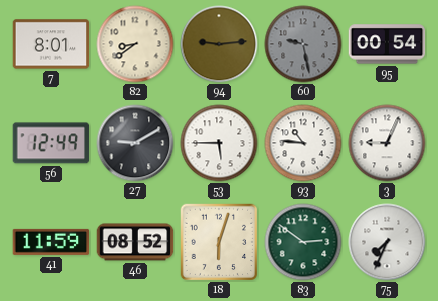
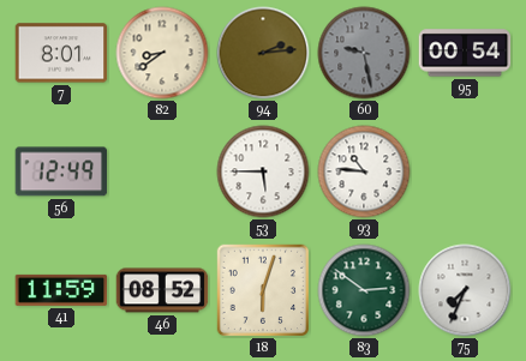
94: 9:14 -> 2:14
27: 9:10 -> none
3: 9:04 -> none
